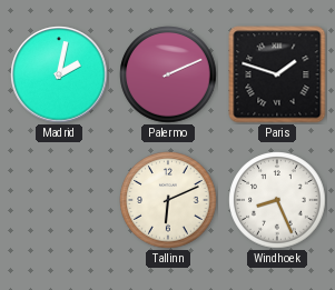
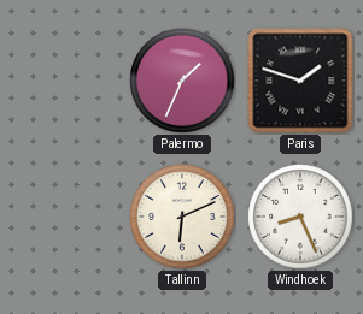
Madrid: 2:02 -> none
Palermo: 2:11 -> 1:34
